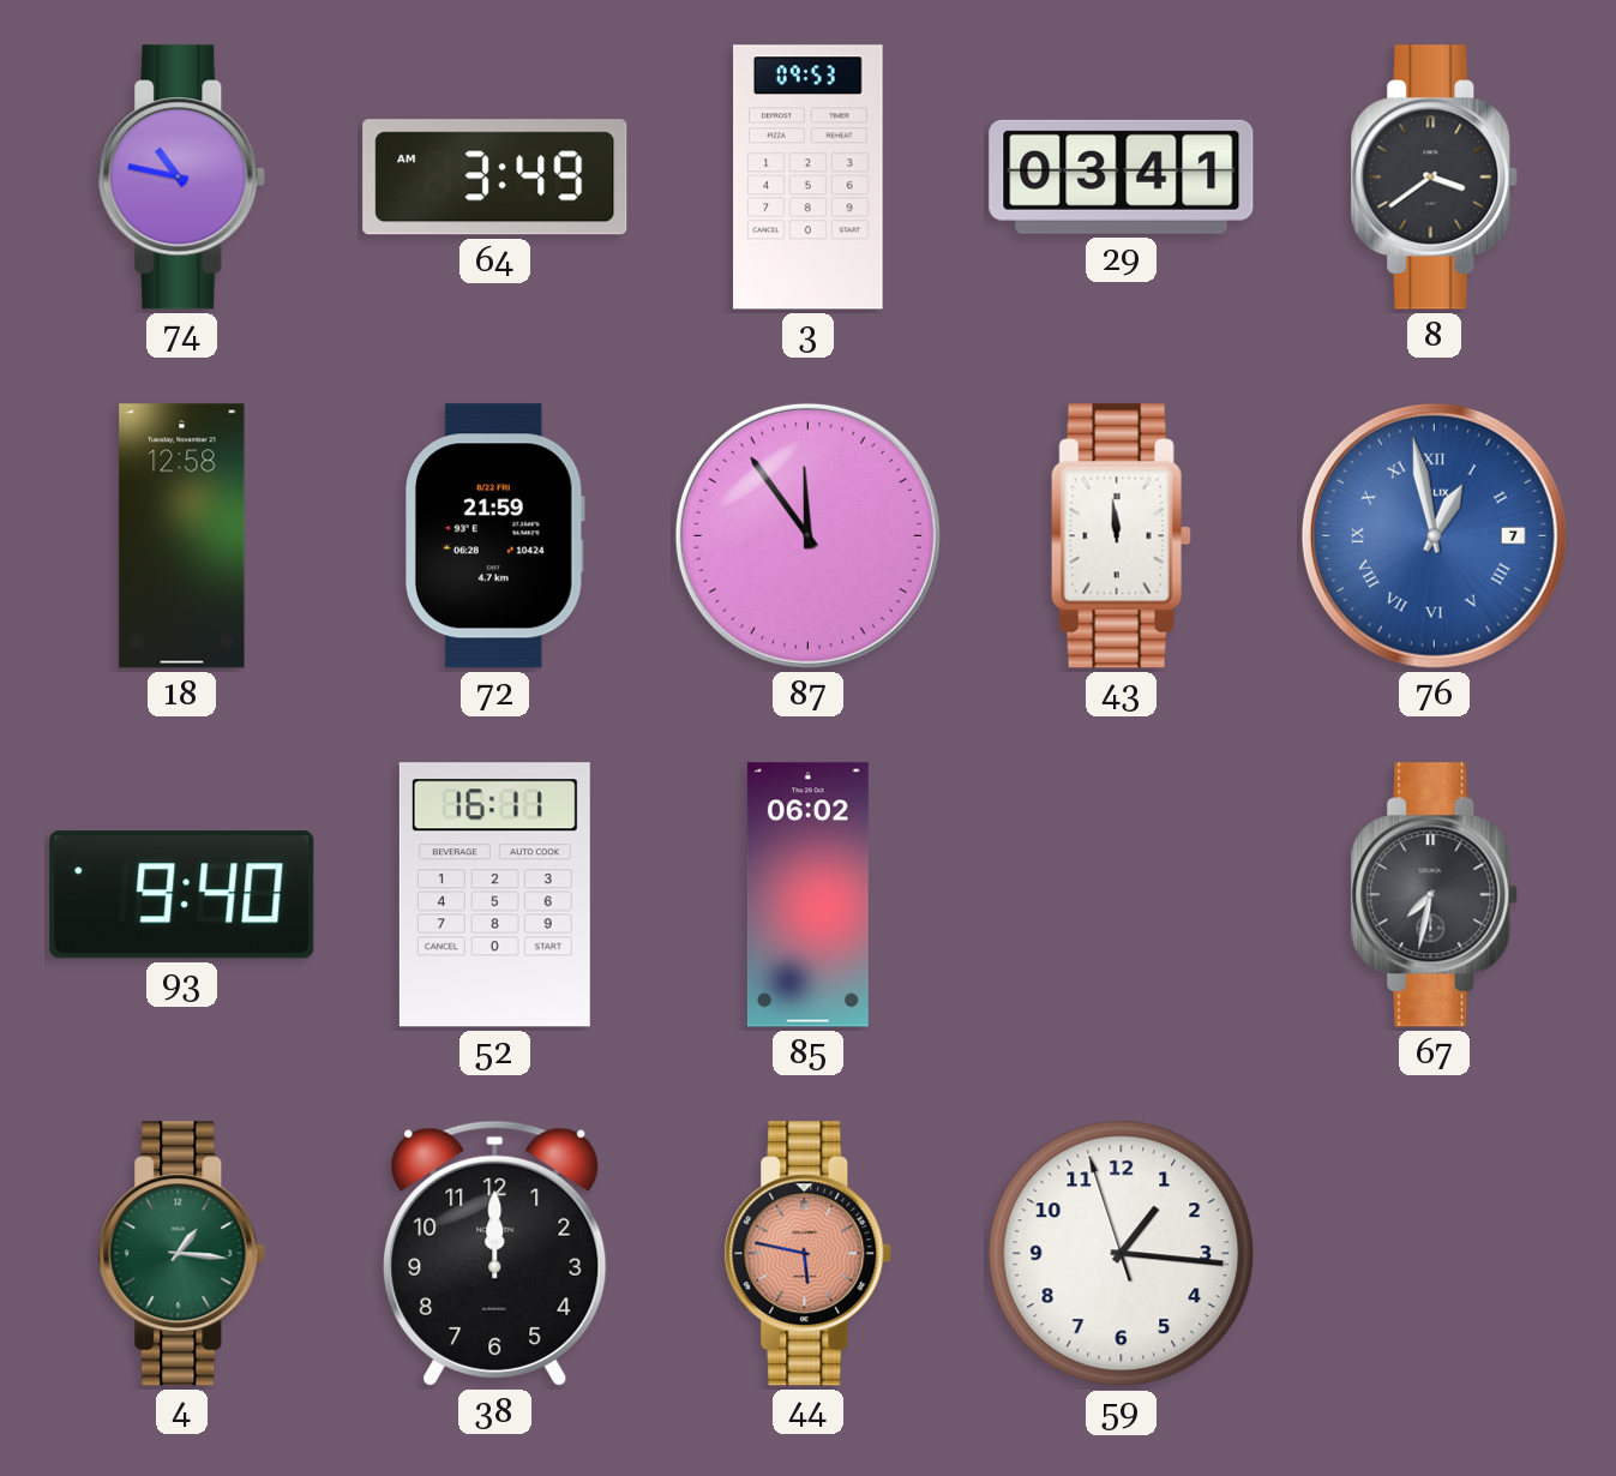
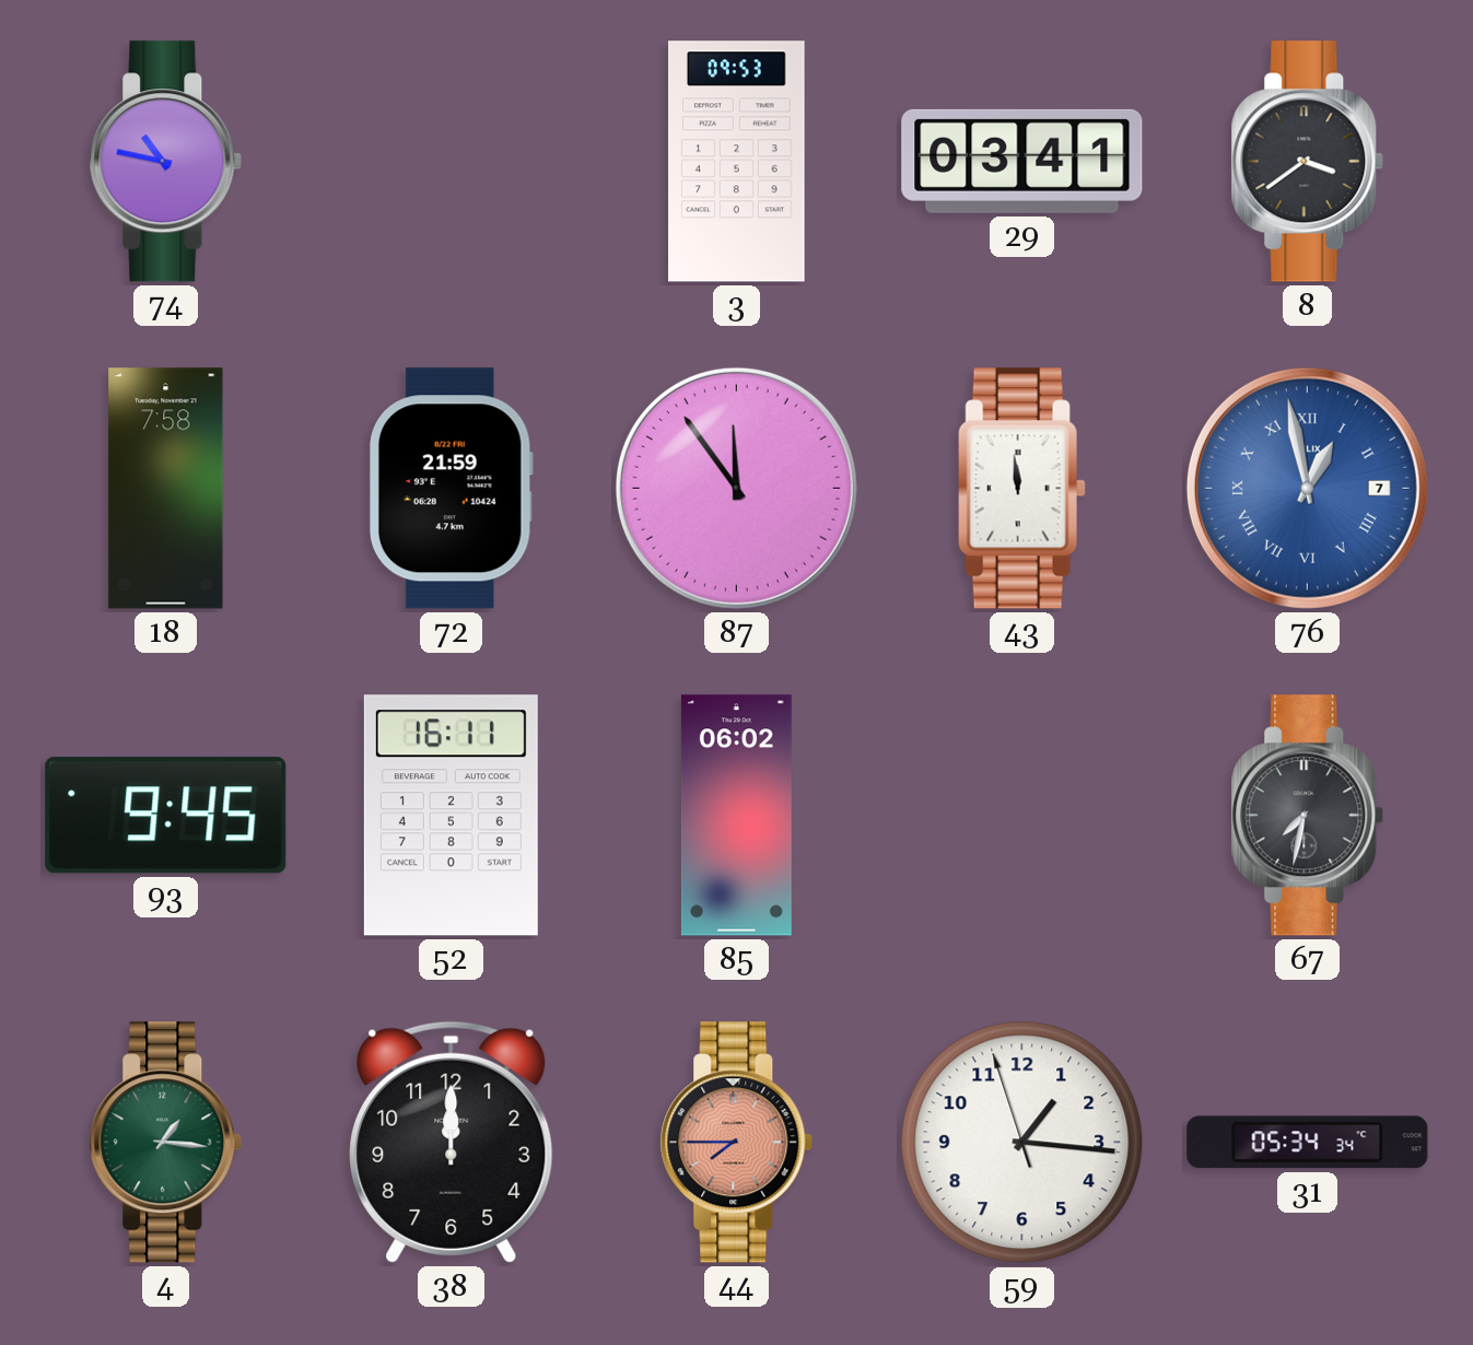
64: 3:49 -> none
18: 12:58 -> 7:58
93: 9:40 -> 9:45
44: 5:47 -> 7:45
31: none -> 05:34
